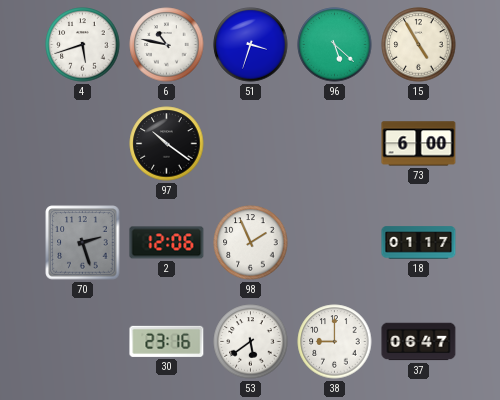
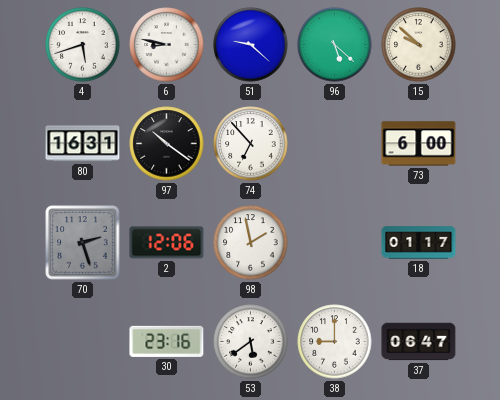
6: 10:47 -> 8:47
51: 3:33 -> 9:22
15: 4:55 -> 9:52
80: none -> 16:31
74: none -> 6:53
98: 1:56 -> 1:58
